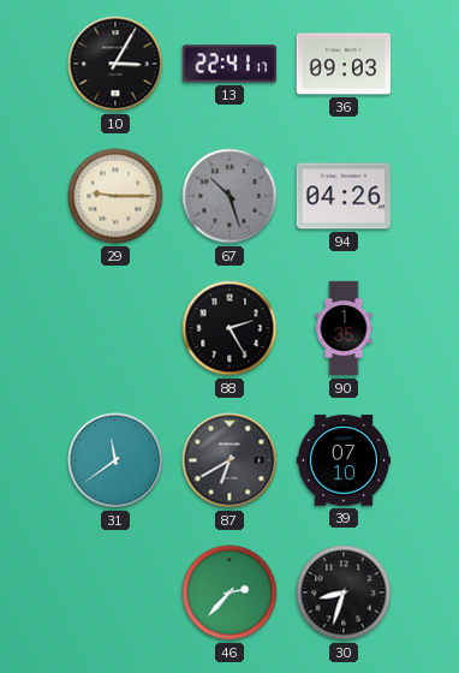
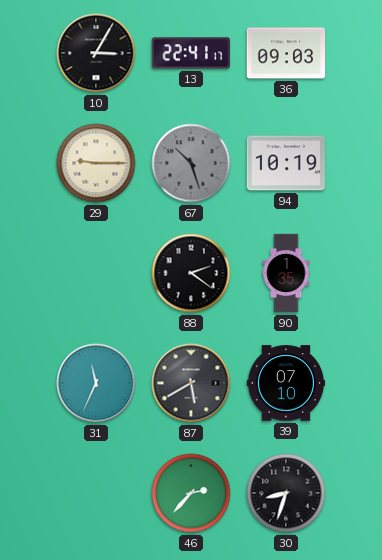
94: 04:26 -> 10:19
88: 2:25 -> 2:21
31: 11:39 -> 11:34
87: 6:40 -> 5:40
